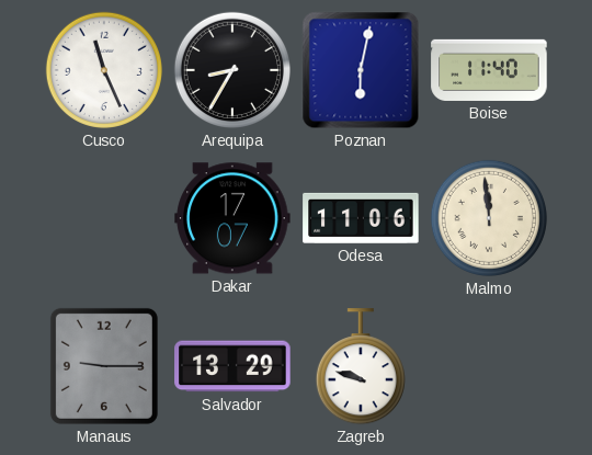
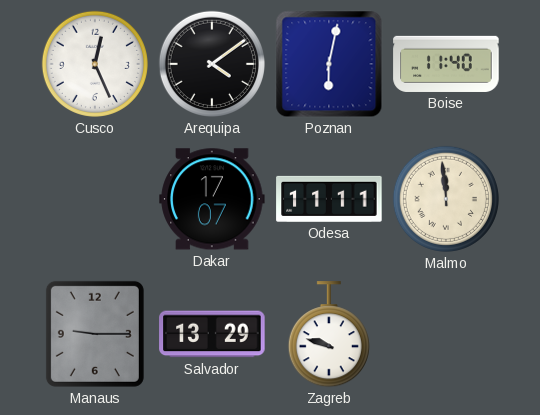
Cusco: 11:26 -> 12:26
Arequipa: 8:35 -> 4:09
Odesa: 11:06 -> 11:11
